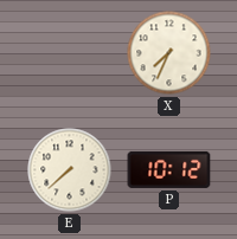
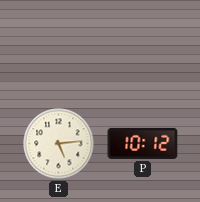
X: 7:34 -> none
E: 7:38 -> 5:14
